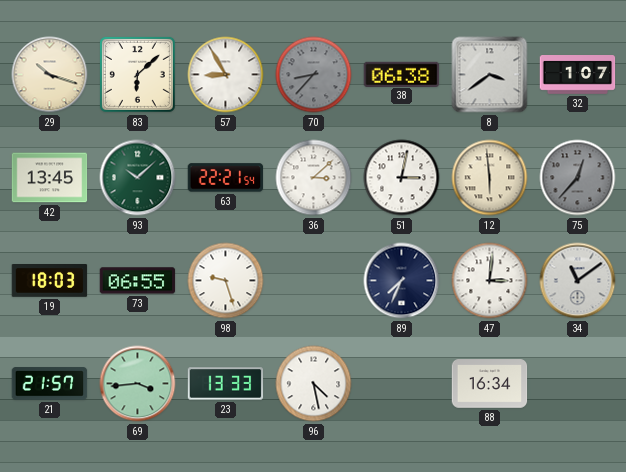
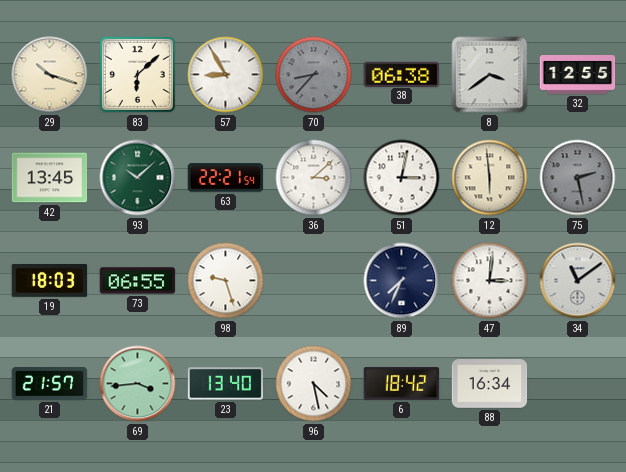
32: 1:07 -> 12:55
75: 12:37 -> 2:28
23: 13:33 -> 13:40
6: none -> 18:42
